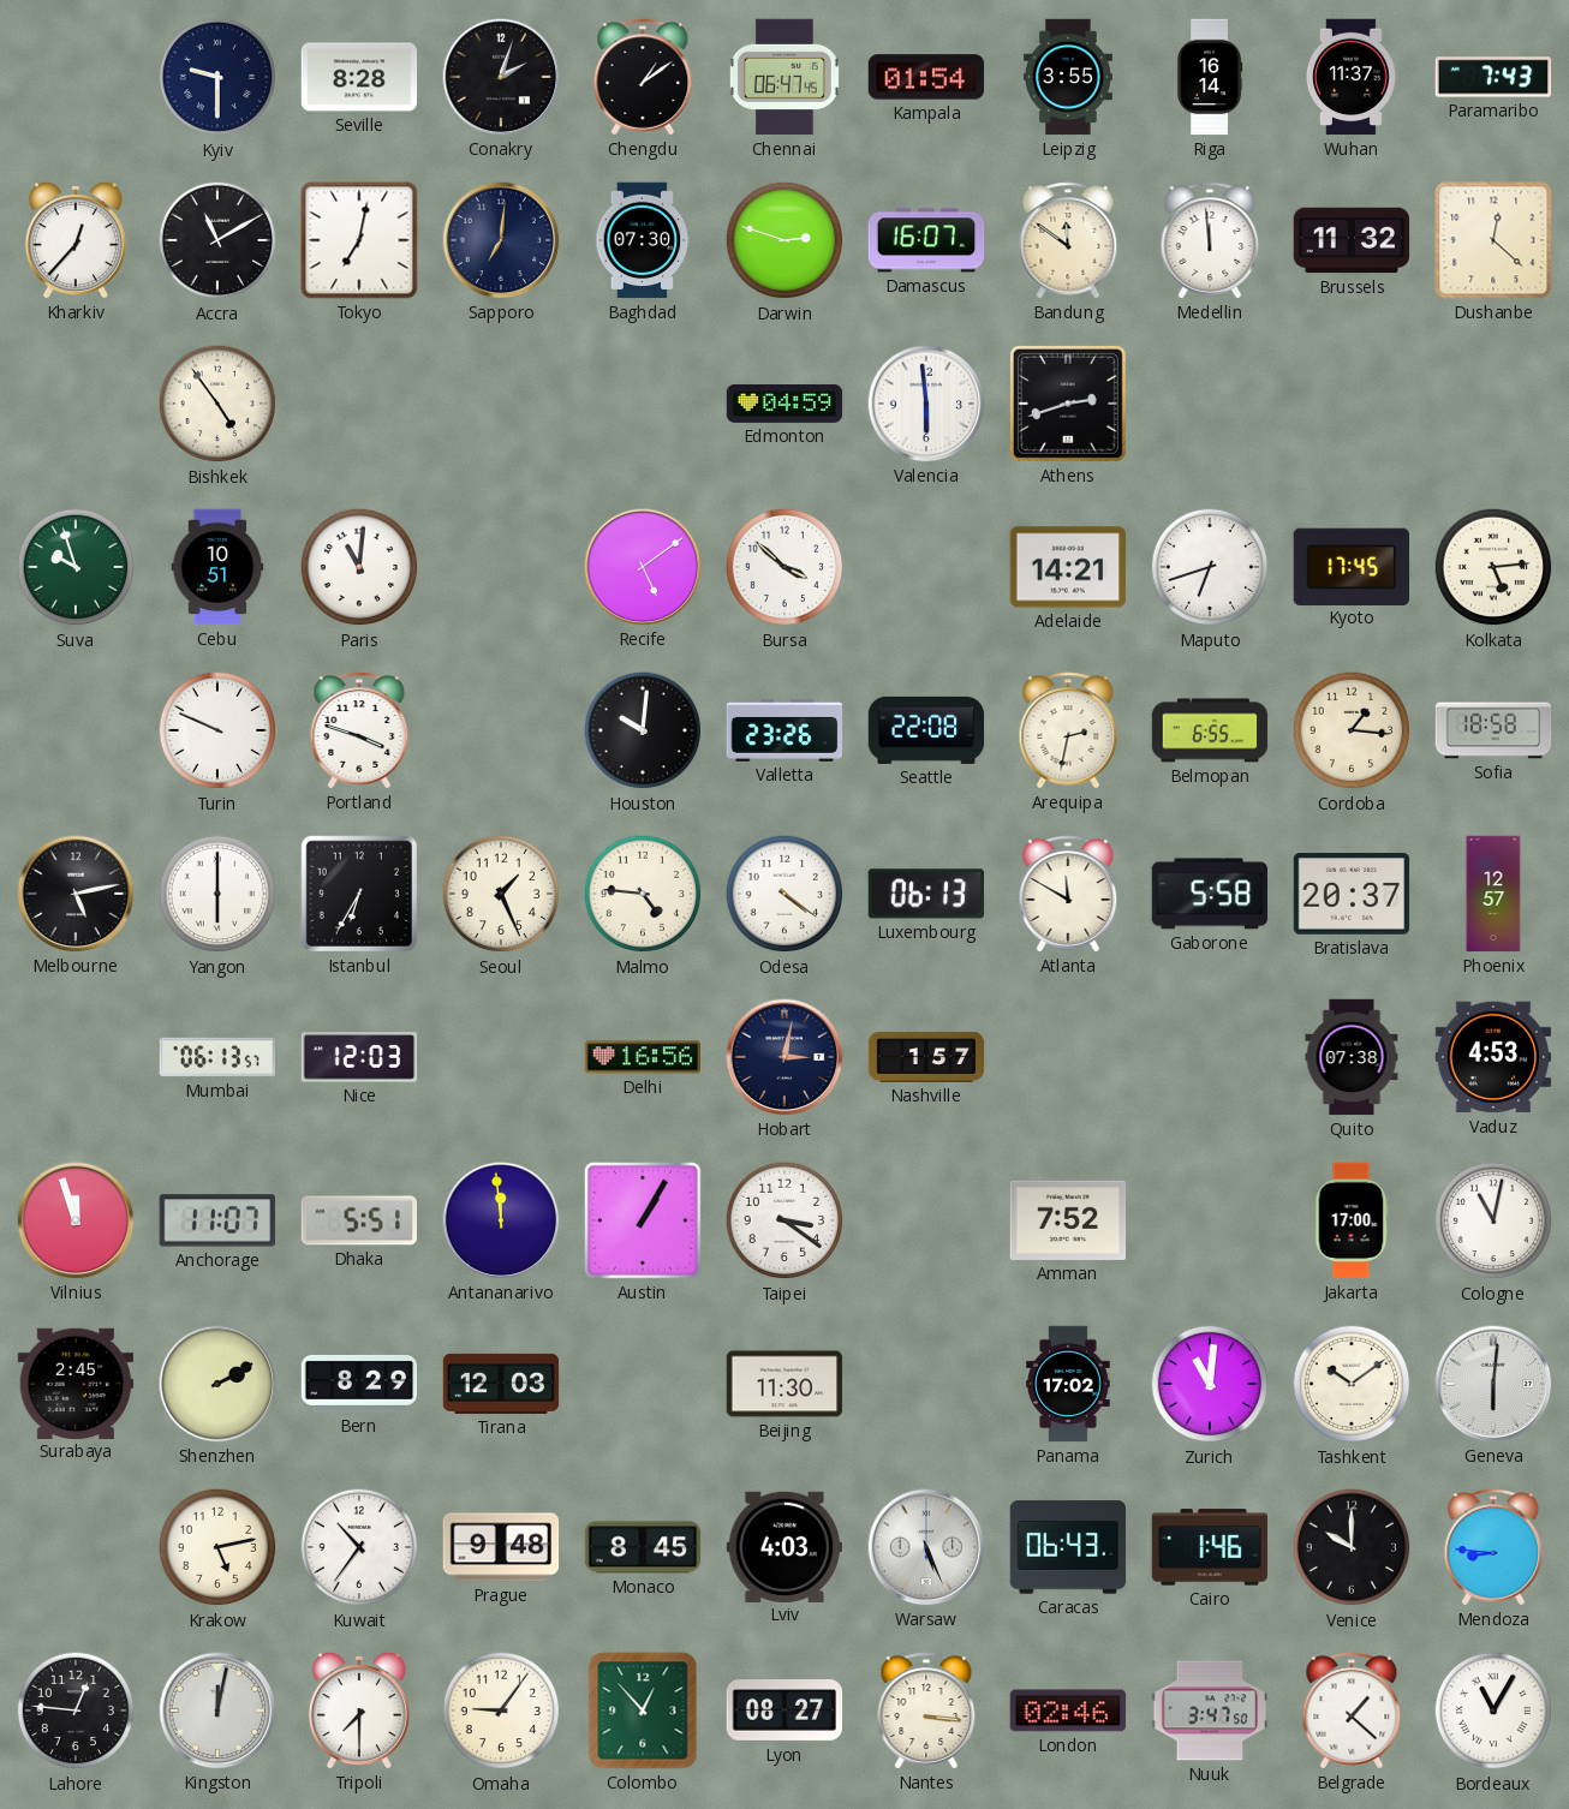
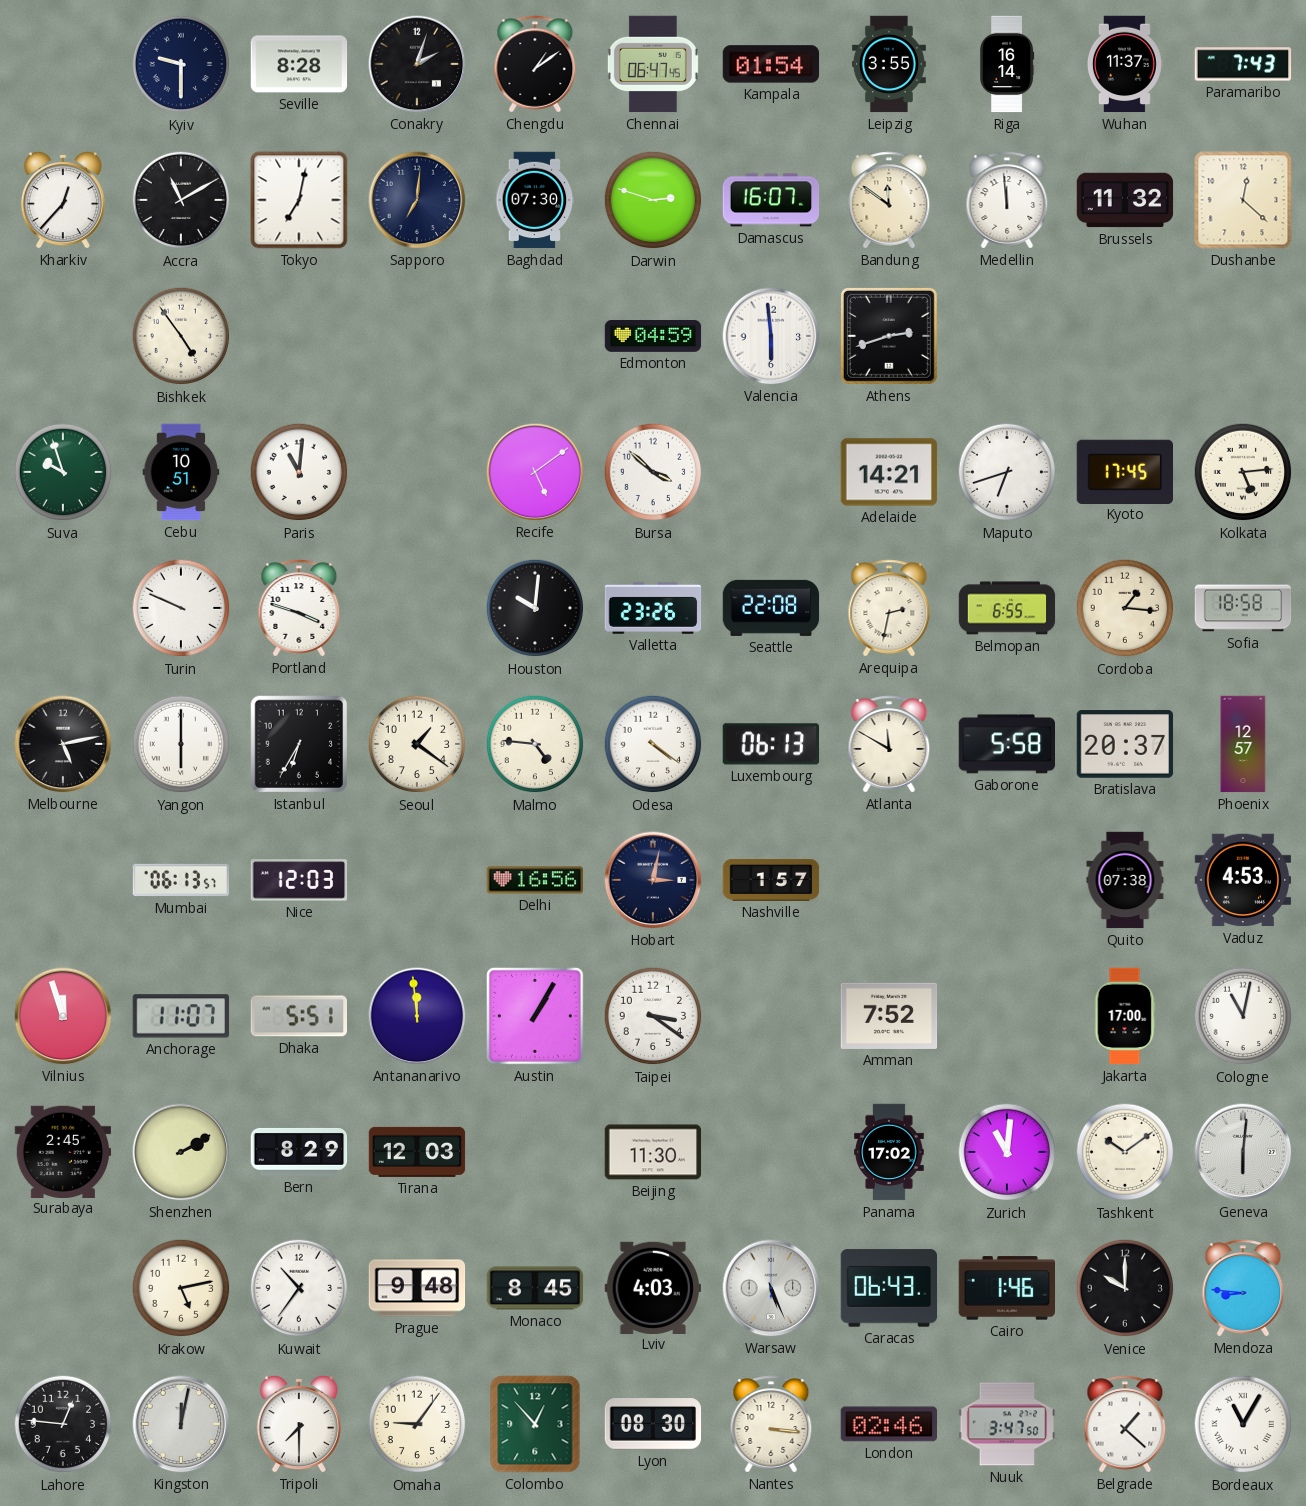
Seoul: 1:26 -> 1:21
Lyon: 08:27 -> 08:30
